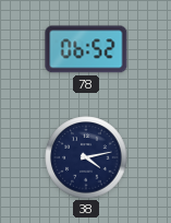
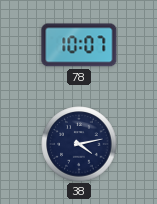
78: 06:52 -> 10:07
